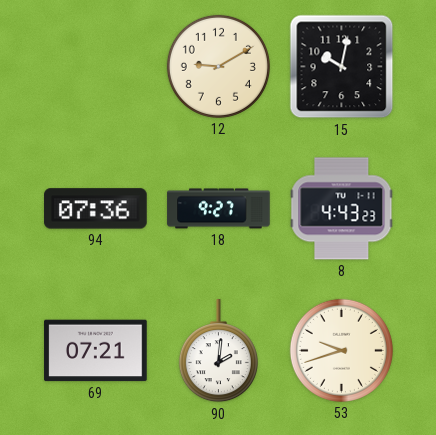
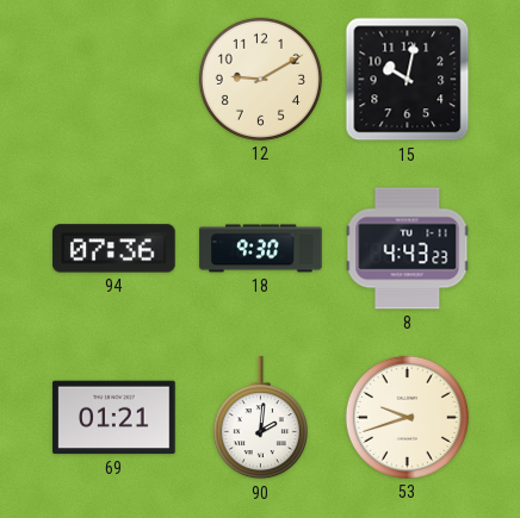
18: 9:27 -> 9:30
69: 07:21 -> 01:21
